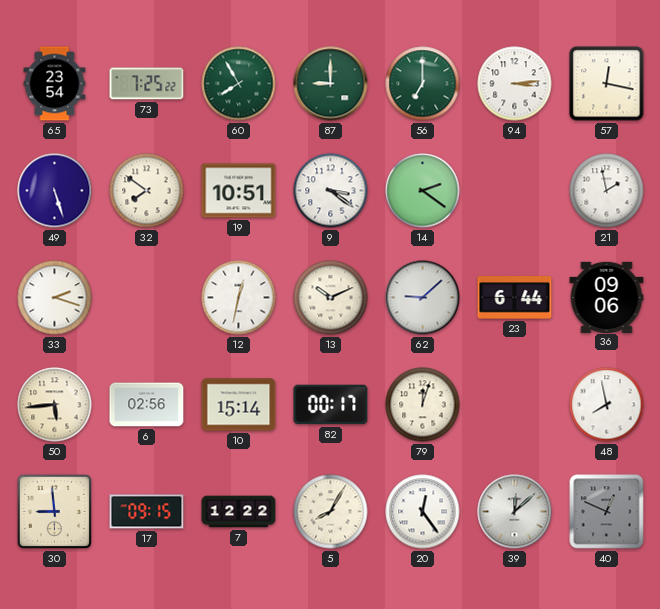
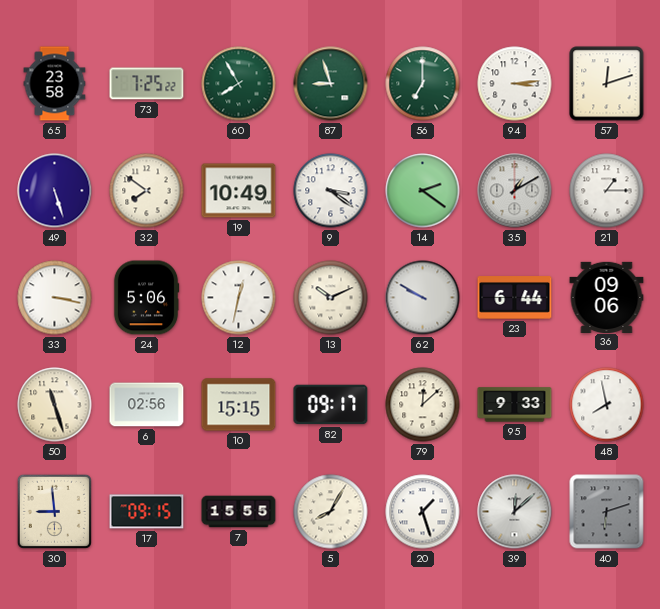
65: 23:54 -> 23:58
87: 9:00 -> 8:57
57: 12:17 -> 12:12
19: 10:51 -> 10:49
35: none -> 1:10
21: 1:58 -> 1:15
33: 2:18 -> 3:17
24: none -> 5:06
62: 9:08 -> 9:50
50: 5:44 -> 11:27
10: 15:14 -> 15:15
82: 00:17 -> 09:17
79: 12:03 -> 12:08
95: none -> 9:33
7: 12:22 -> 15:55
20: 12:24 -> 1:27
40: 12:49 -> 6:12
